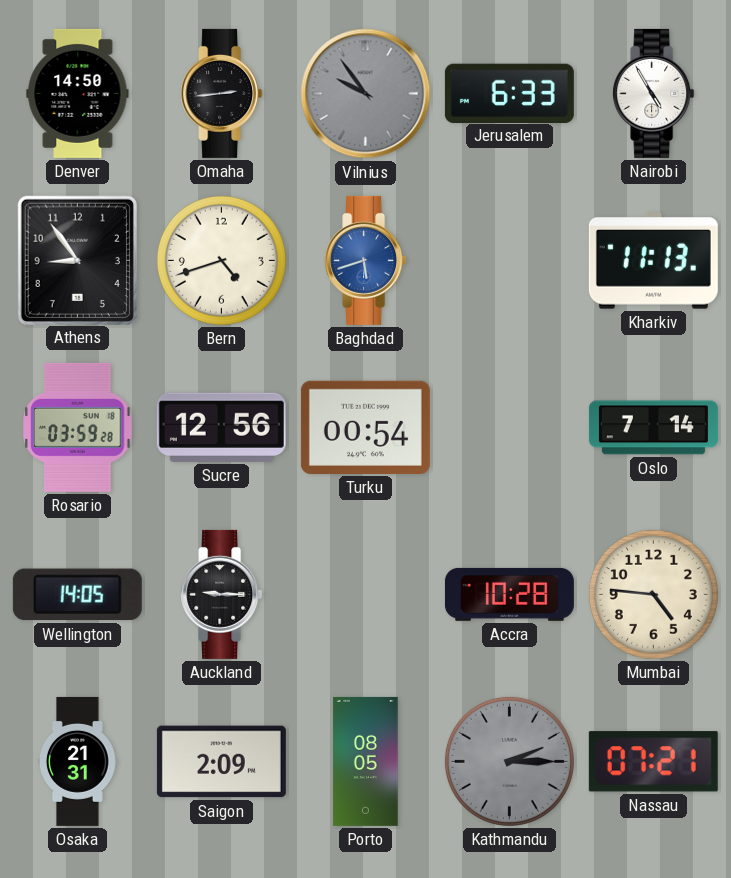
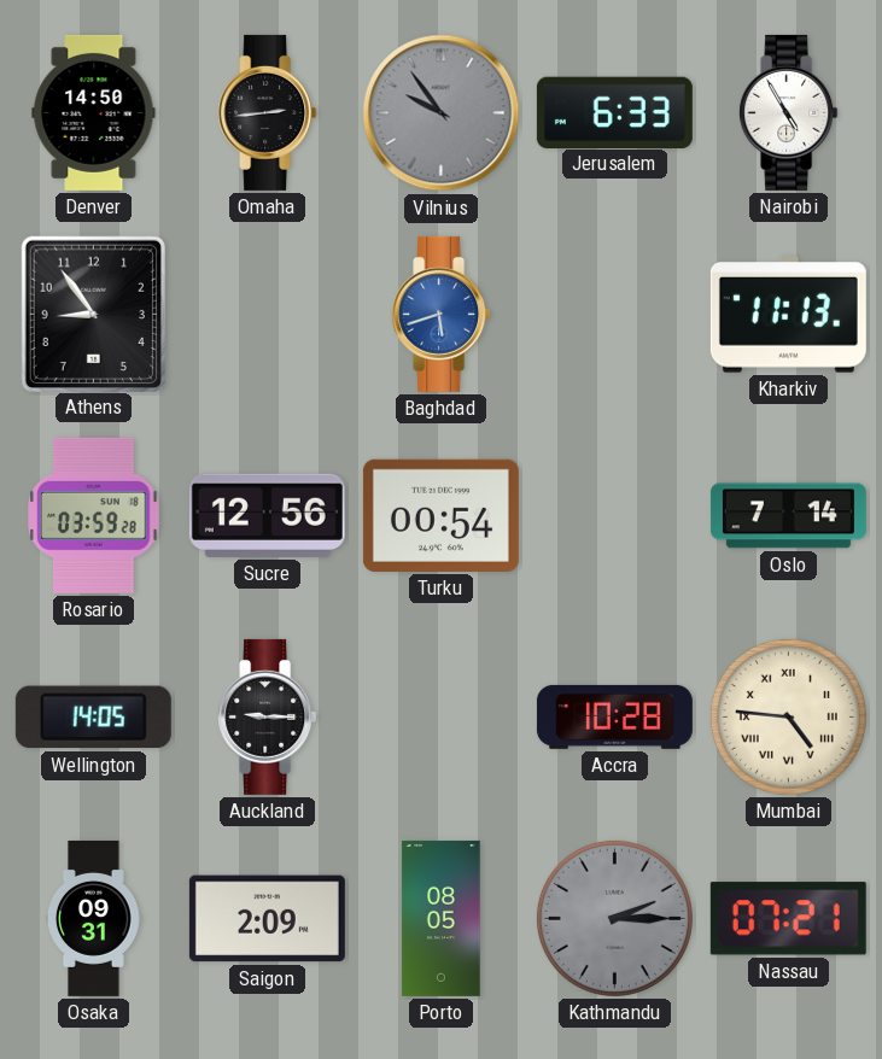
Bern: 4:42 -> none
Mumbai numerals: Arabic -> Roman
Osaka: 21:31 -> 09:31
